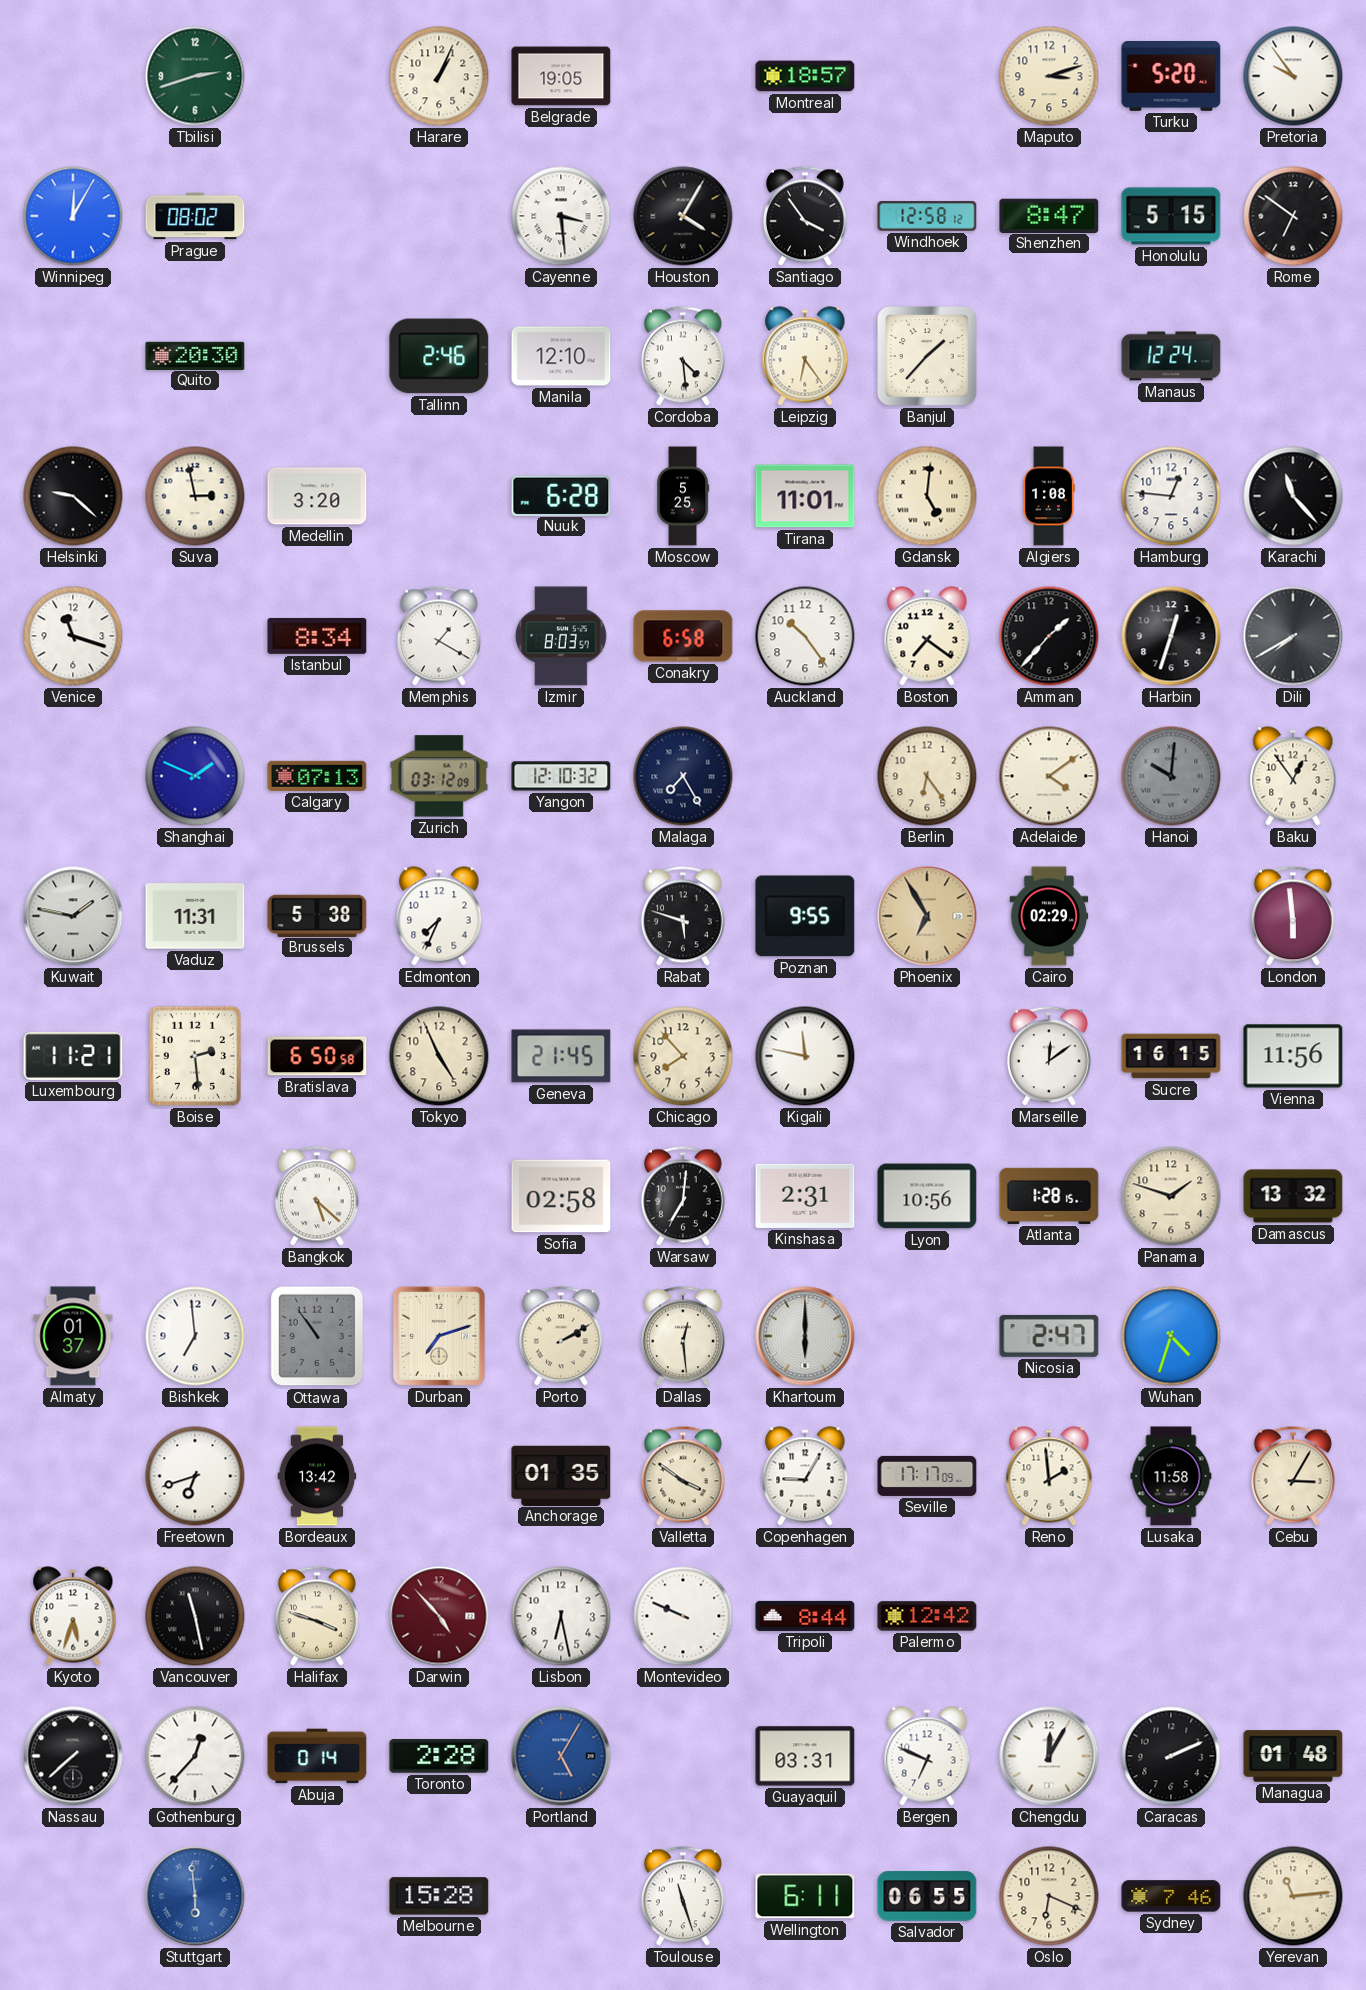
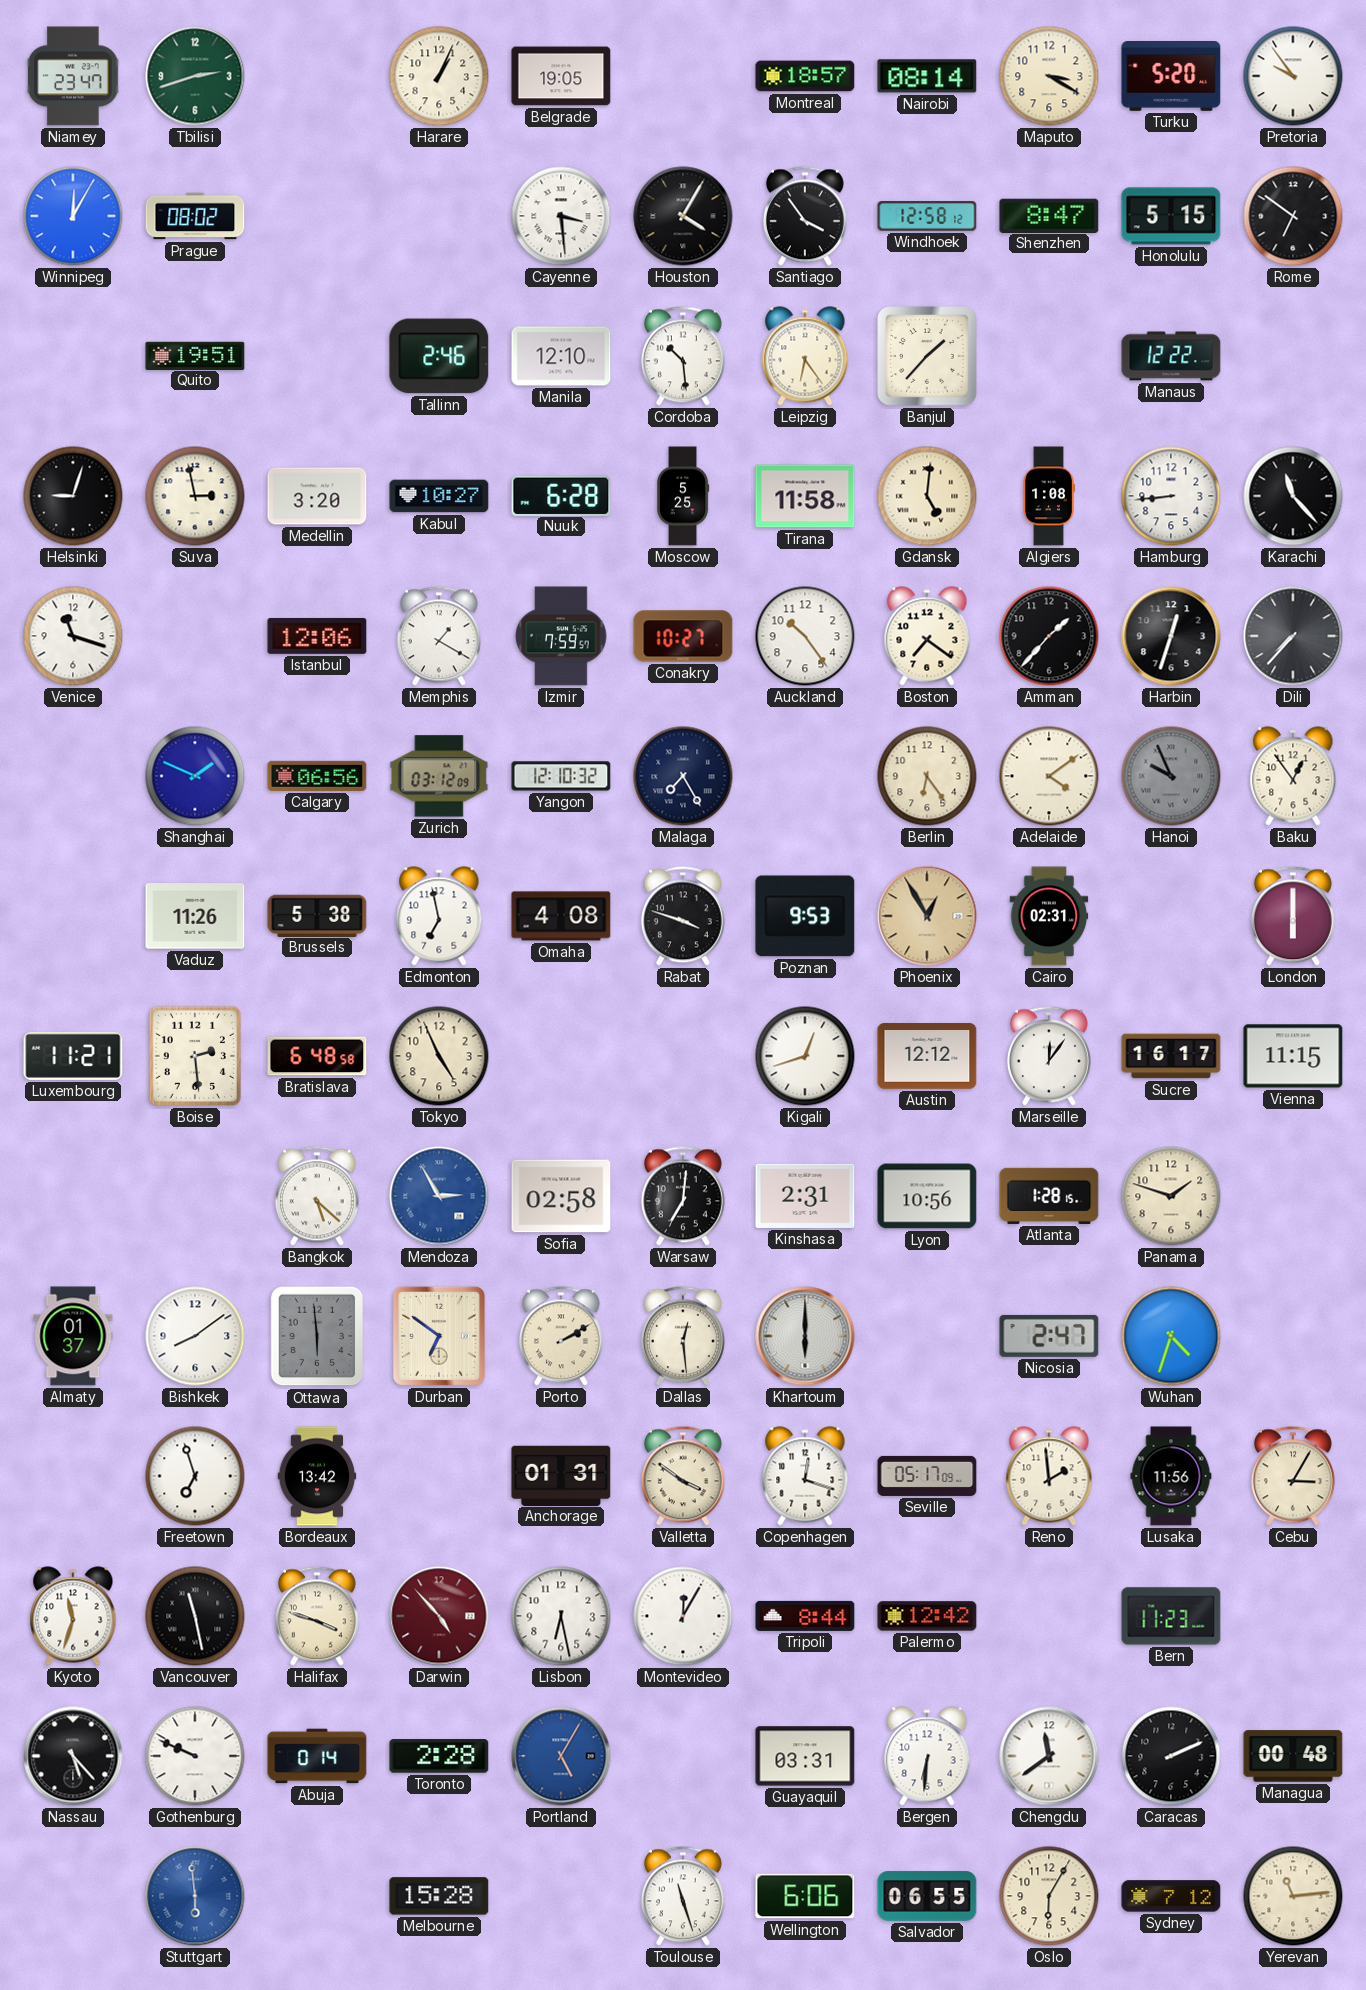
Niamey: none -> 23:47
Nairobi: none -> 08:14
Maputo: 3:12 -> 3:20
Quito: 20:30 -> 19:51
Cordoba: 4:29 -> 10:29
Manaus: 12:24 -> 12:22
Helsinki: 9:22 -> 9:03
Kabul: none -> 10:27
Tirana: 11:01 -> 11:58
Hamburg: 12:46 -> 8:44
Istanbul: 8:34 -> 12:06
Izmir: 8:03 -> 7:59
Conakry: 6:58 -> 10:27
Dili: 7:40 -> 7:37
Calgary: 07:13 -> 06:56
Hanoi: 10:01 -> 9:56
Kuwait: 1:47 -> none
Vaduz: 11:31 -> 11:26
Edmonton: 7:34 -> 6:58
Omaha: none -> 4:08
Rabat: 5:48 -> 3:48
Poznan: 9:55 -> 9:53
Phoenix: 6:55 -> 12:55
Cairo: 02:29 -> 02:31
London: 5:59 -> 6:00
Bratislava: 6:50 -> 6:48
Geneva: 21:45 -> none
Chicago: 7:53 -> none
Kigali: 11:47 -> 12:42
Austin: none -> 12:12
Marseille: 12:09 -> 12:06
Sucre: 16:15 -> 16:17
Vienna: 11:56 -> 11:15
Mendoza: none -> 2:55
Damascus: 13:32 -> none
Bishkek: 6:59 -> 8:09
Ottawa: 10:54 -> 5:59
Durban: 7:12 -> 6:51
Freetown: 6:42 -> 6:57
Anchorage: 01:35 -> 01:31
Copenhagen: 9:05 -> 12:18
Seville: 17:17 -> 05:17
Lusaka: 11:58 -> 11:56
Kyoto: 5:33 -> 11:33
Montevideo: 9:49 -> 12:05
Bern: none -> 11:23
Nassau: 7:38 -> 5:23
Gothenburg: 12:37 -> 9:49
Bergen: 6:49 -> 6:31
Chengdu: 12:05 -> 11:39
Managua: 01:48 -> 00:48
Wellington: 6:11 -> 6:06
Oslo: 6:19 -> 6:05
Sydney: 7:46 -> 7:12
